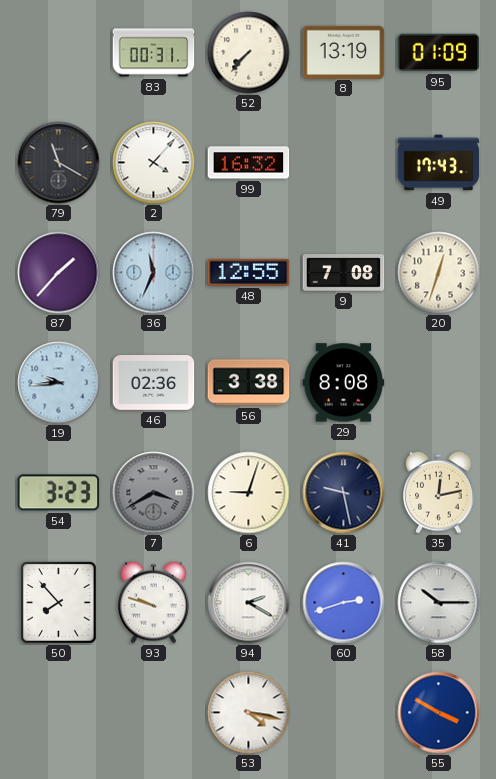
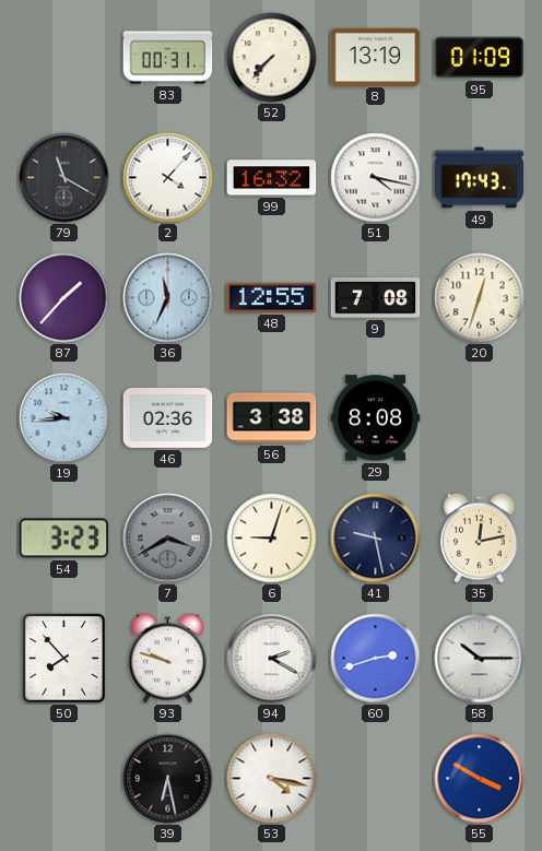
51: none -> 4:17
39: none -> 6:28
